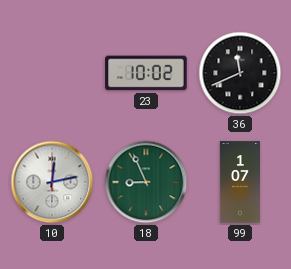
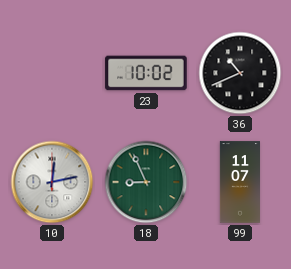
36: 11:41 -> 10:41
99: 1:07 -> 11:07
